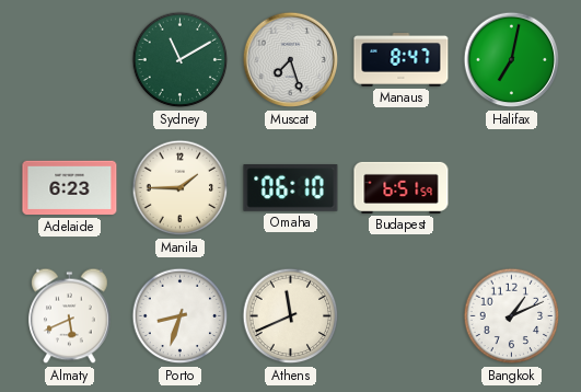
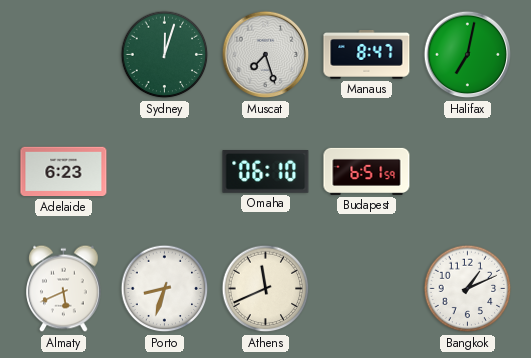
Sydney: 11:10 -> 12:03
Manila: 1:45 -> none
